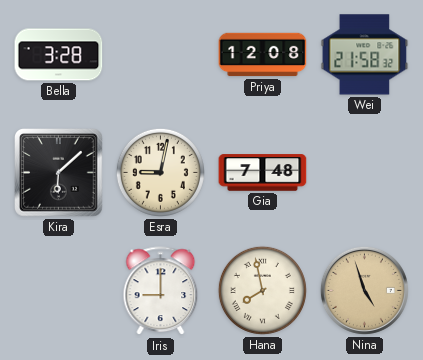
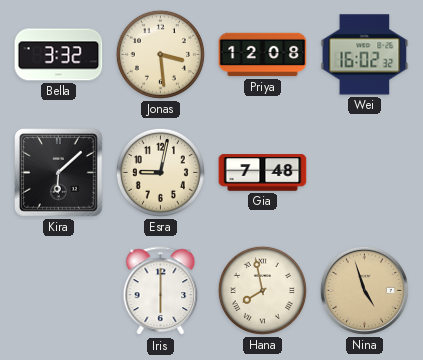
Bella: 3:28 -> 3:32
Jonas: none -> 3:29
Wei: 21:58 -> 16:02
Iris: 9:00 -> 6:00
